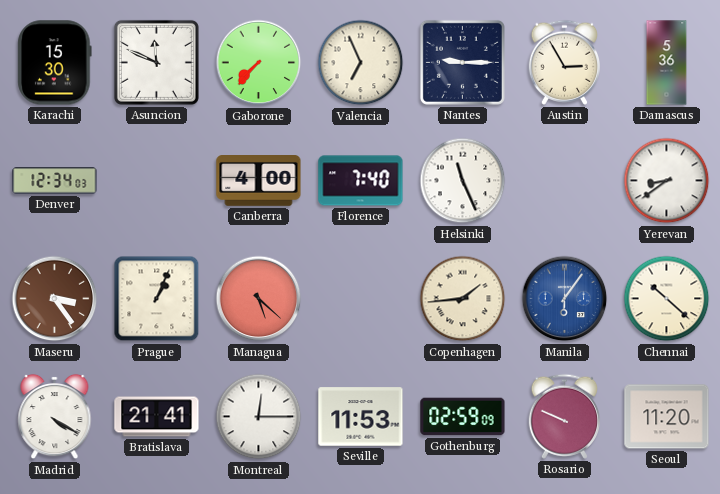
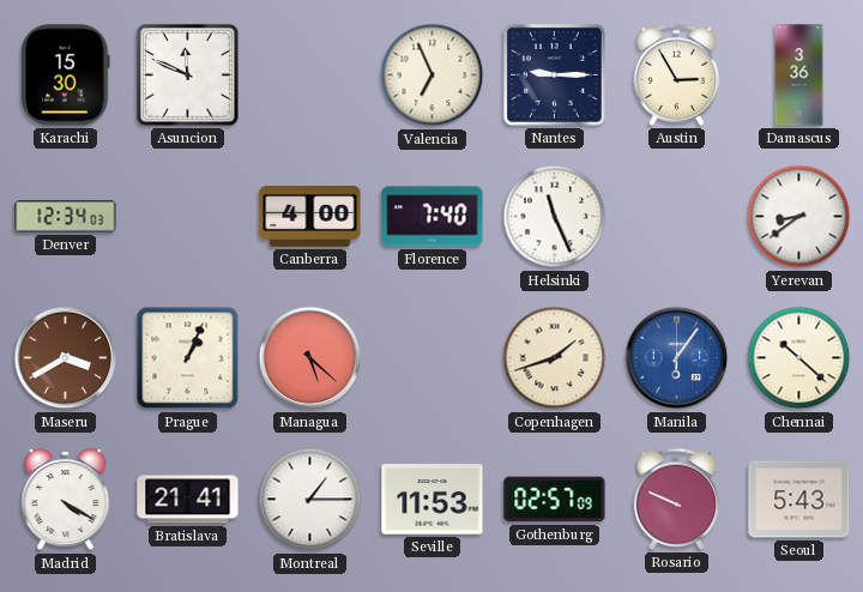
Gaborone: 7:37 -> none
Damascus: 5:36 -> 3:36
Maseru: 3:24 -> 3:40
Copenhagen: 1:44 -> 1:42
Montreal: 12:15 -> 1:15
Gothenburg: 02:59 -> 02:57
Seoul: 11:20 -> 5:43
